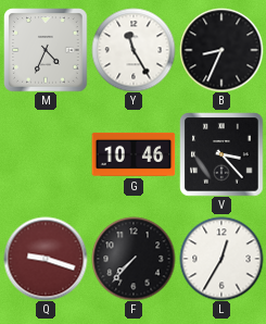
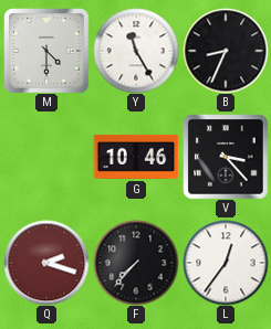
M: 4:34 -> 4:30
Q: 9:18 -> 2:18
L: 12:35 -> 12:36
